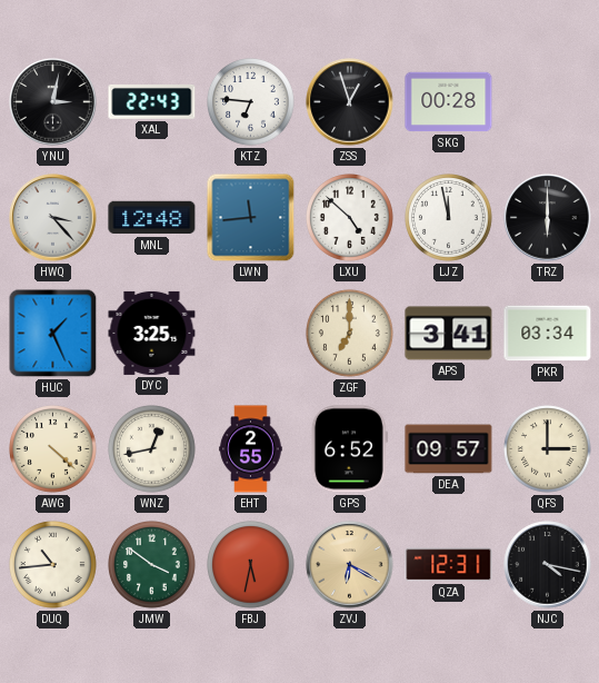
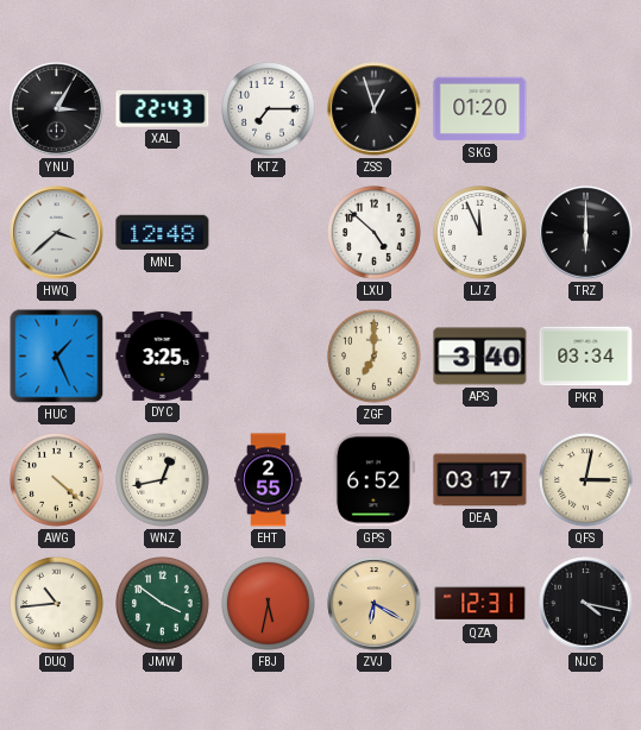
YNU: 3:02 -> 3:05
KTZ: 6:46 -> 7:15
SKG: 00:28 -> 01:20
HWQ: 3:23 -> 3:38
LWN: 11:44 -> none
LJZ: 11:58 -> 11:56
APS: 3:41 -> 3:40
DEA: 09:57 -> 03:17
QFS: 3:00 -> 3:02
